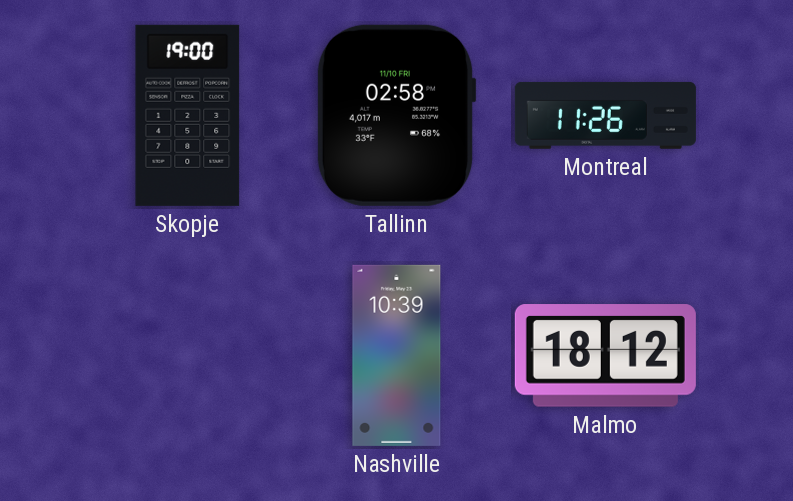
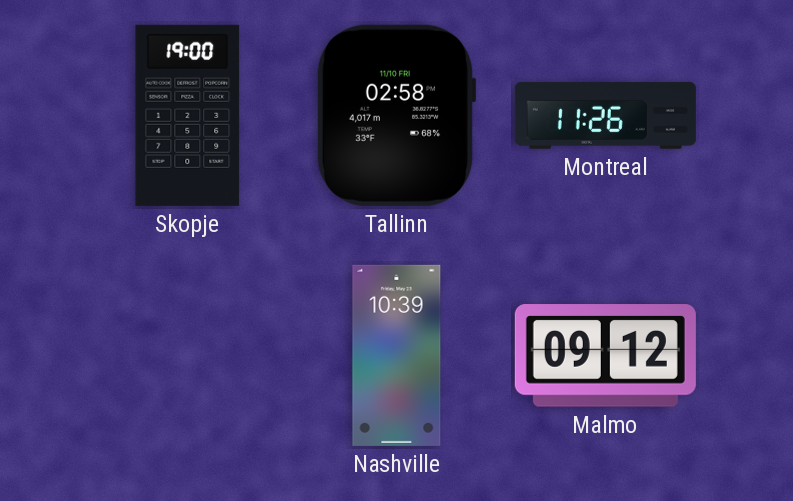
Malmo: 18:12 -> 09:12
